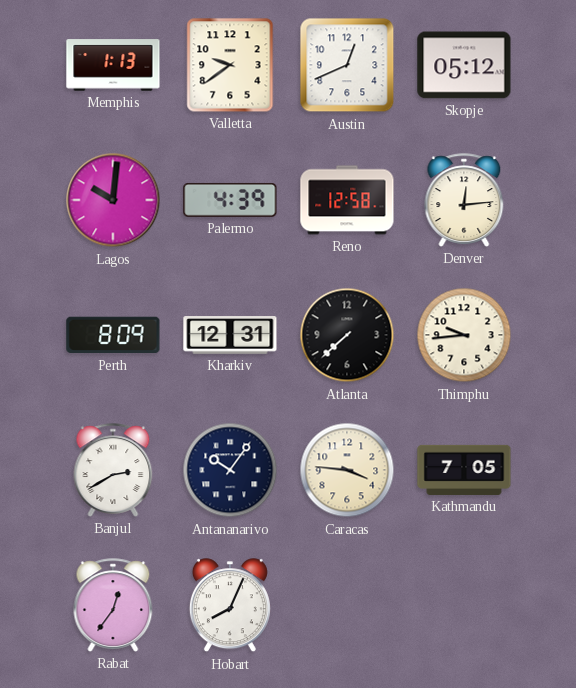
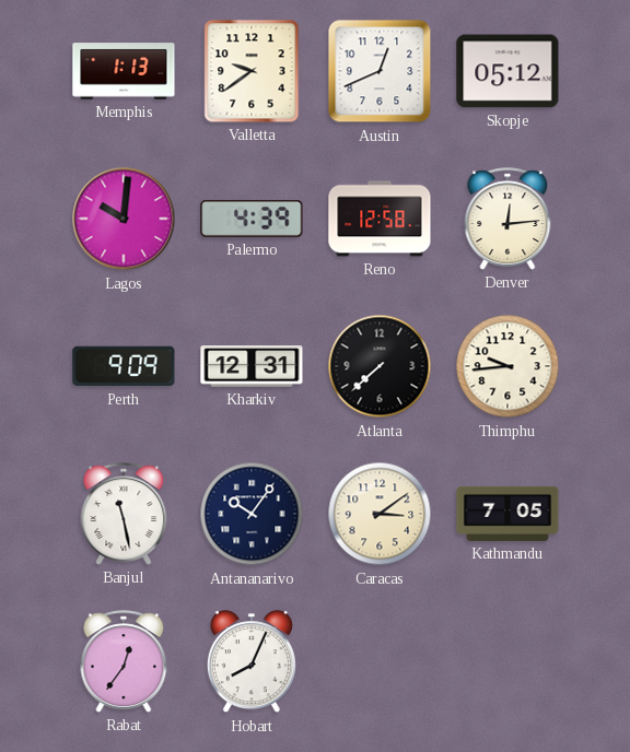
Perth: 8:09 -> 9:09
Banjul: 2:40 -> 11:28
Caracas: 3:46 -> 3:09
